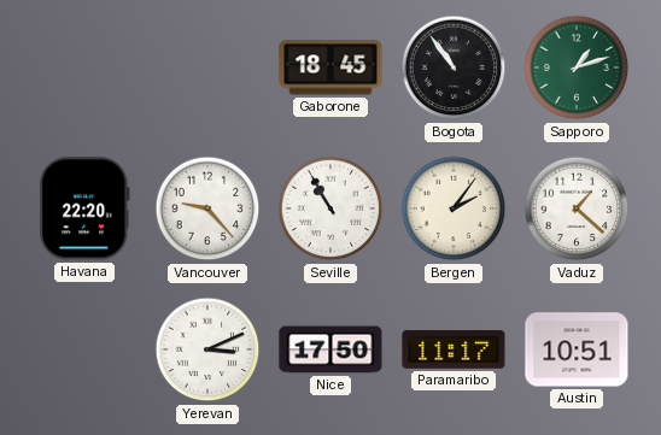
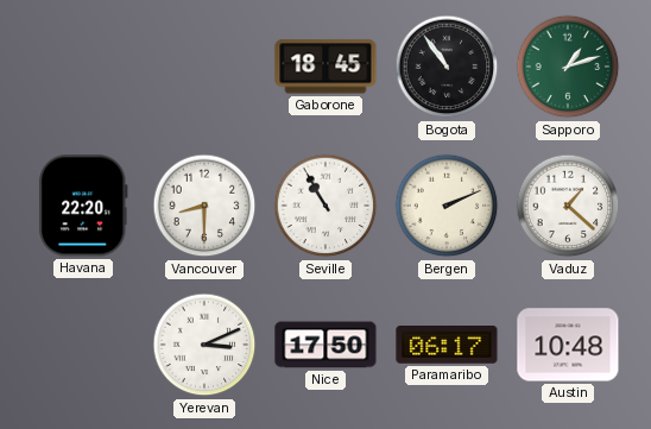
Vancouver: 9:23 -> 8:30
Bergen: 2:06 -> 2:11
Paramaribo: 11:17 -> 06:17
Austin: 10:51 -> 10:48
